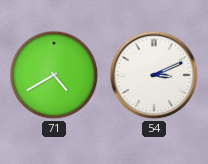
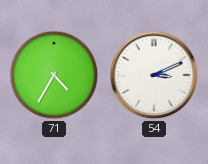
71: 4:40 -> 4:35
